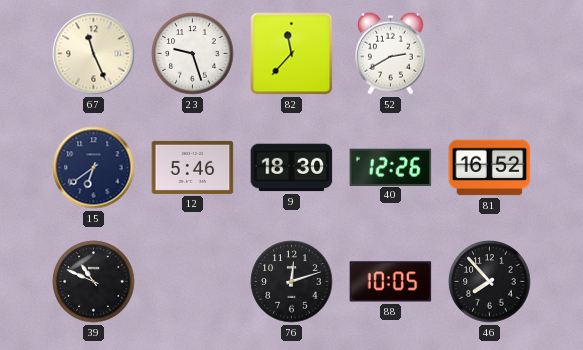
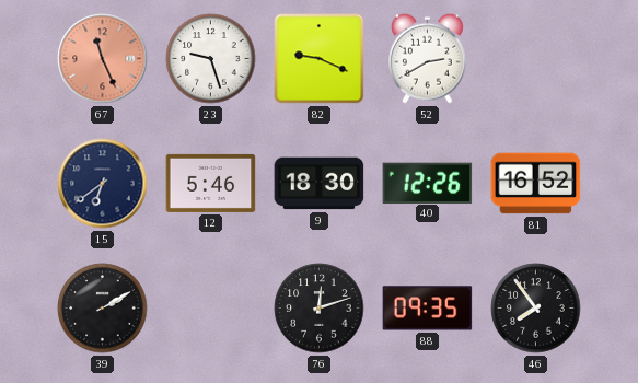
67 dial: cream -> salmon
82: 11:37 -> 9:19
39: 10:49 -> 2:10
88: 10:05 -> 09:35
46: 7:53 -> 7:54
